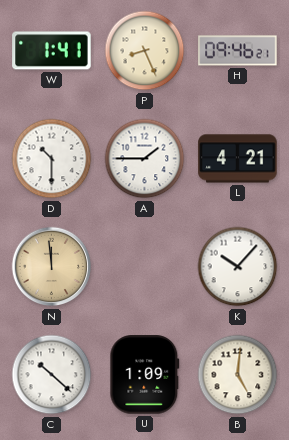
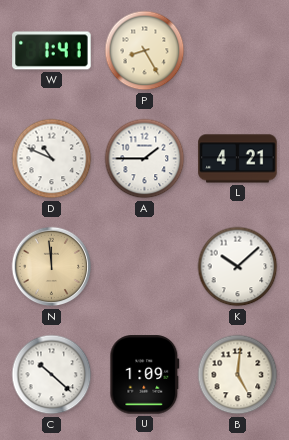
P: 8:26 -> 8:25
H: 09:46 -> none
D: 10:30 -> 10:49
K: 10:07 -> 10:08
